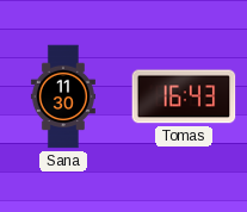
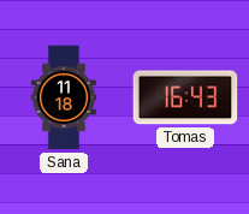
Sana: 11:30 -> 11:18
